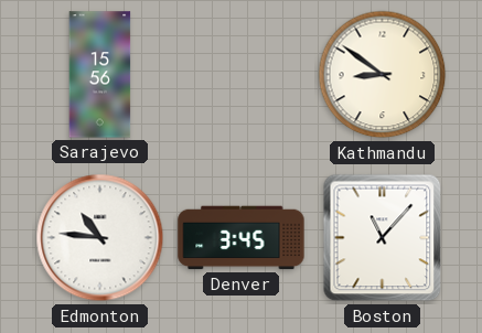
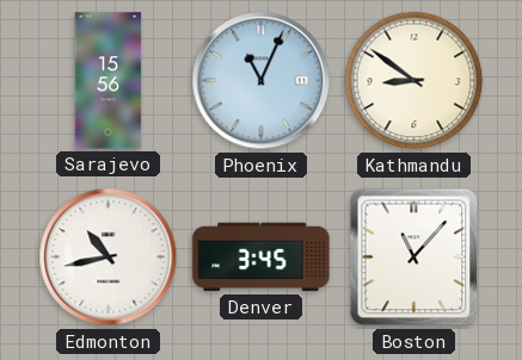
Phoenix: none -> 11:04
Edmonton: 10:46 -> 10:43
